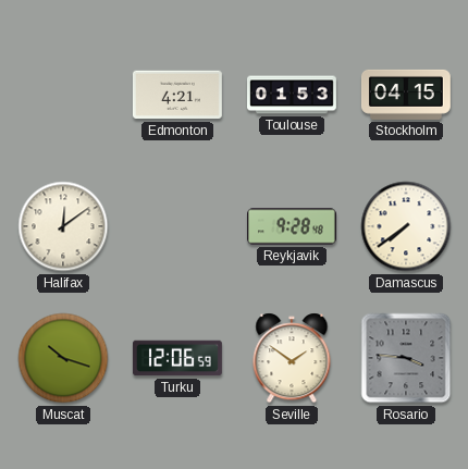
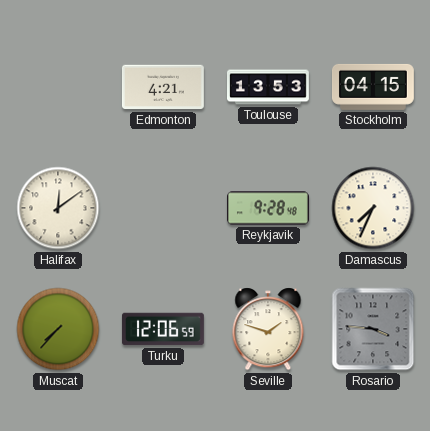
Toulouse: 01:53 -> 13:53
Damascus: 7:39 -> 7:34
Muscat: 10:18 -> 7:37
Seville: 1:51 -> 1:48
